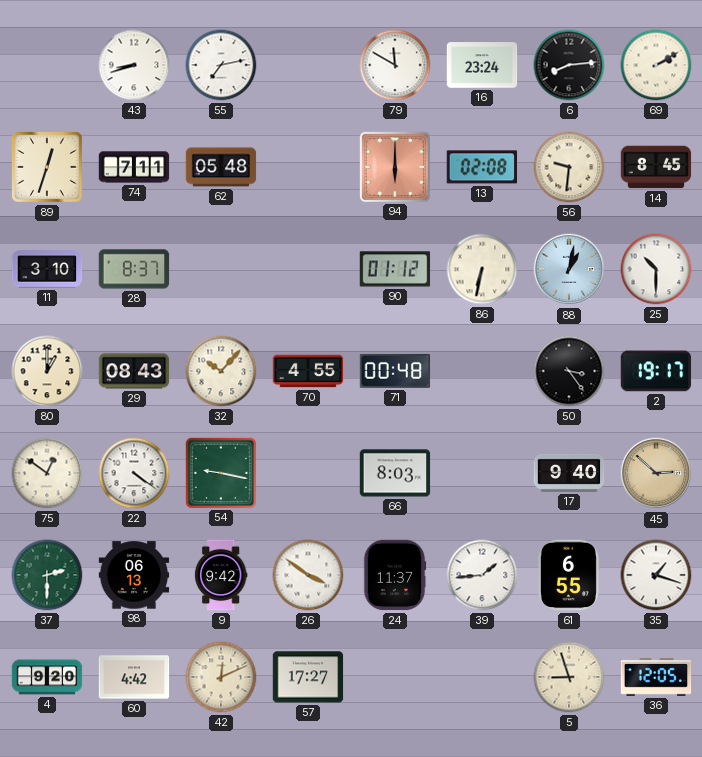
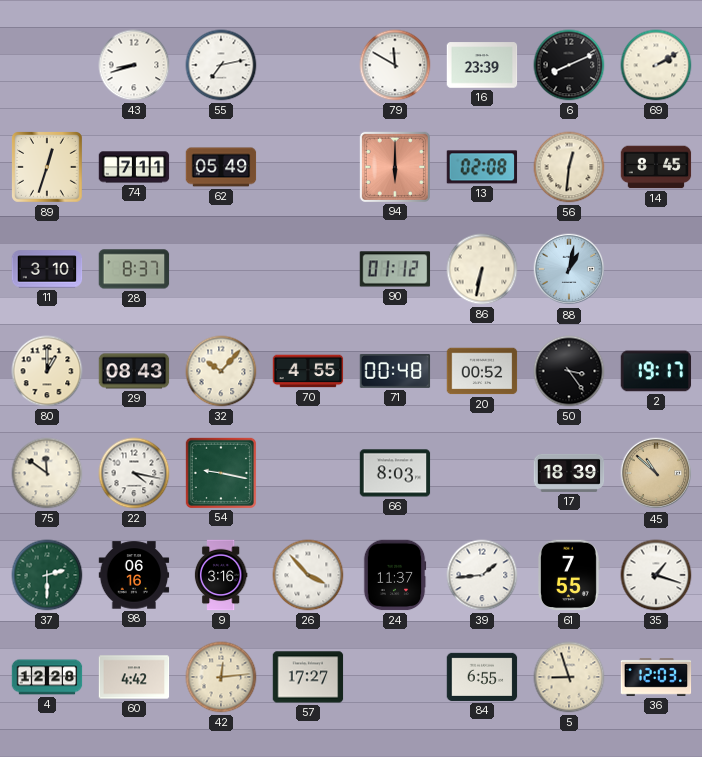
16: 23:24 -> 23:39
6: 8:14 -> 8:11
62: 05:48 -> 05:49
56: 9:31 -> 12:31
25: 10:30 -> none
20: none -> 00:52
75: 12:51 -> 11:51
22: 4:21 -> 4:17
17: 9:40 -> 18:39
45: 2:52 -> 10:52
98: 06:13 -> 06:16
9: 9:42 -> 3:16
26: 3:51 -> 3:53
61: 6:55 -> 7:55
4: 9:20 -> 12:28
42: 12:11 -> 12:14
84: none -> 6:55
36: 12:05 -> 12:03
